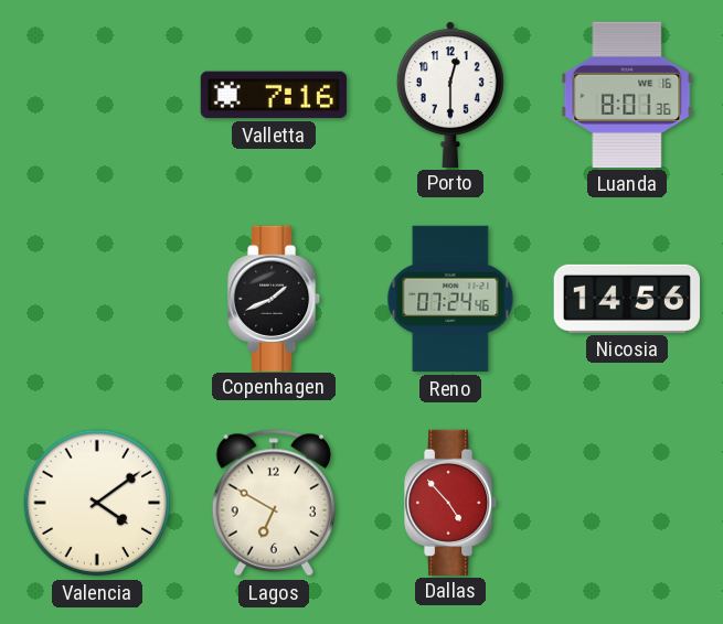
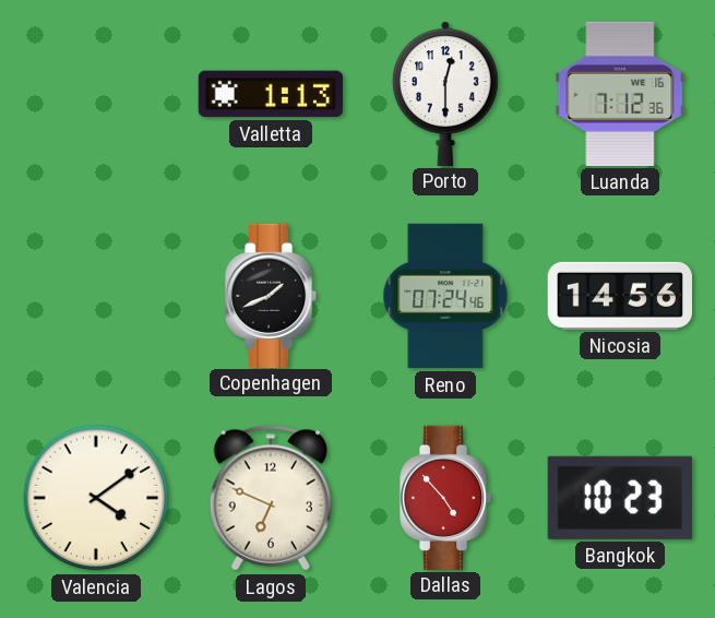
Valletta: 7:16 -> 1:13
Luanda: 8:01 -> 7:12
Lagos: 6:50 -> 6:49
Bangkok: none -> 10:23
